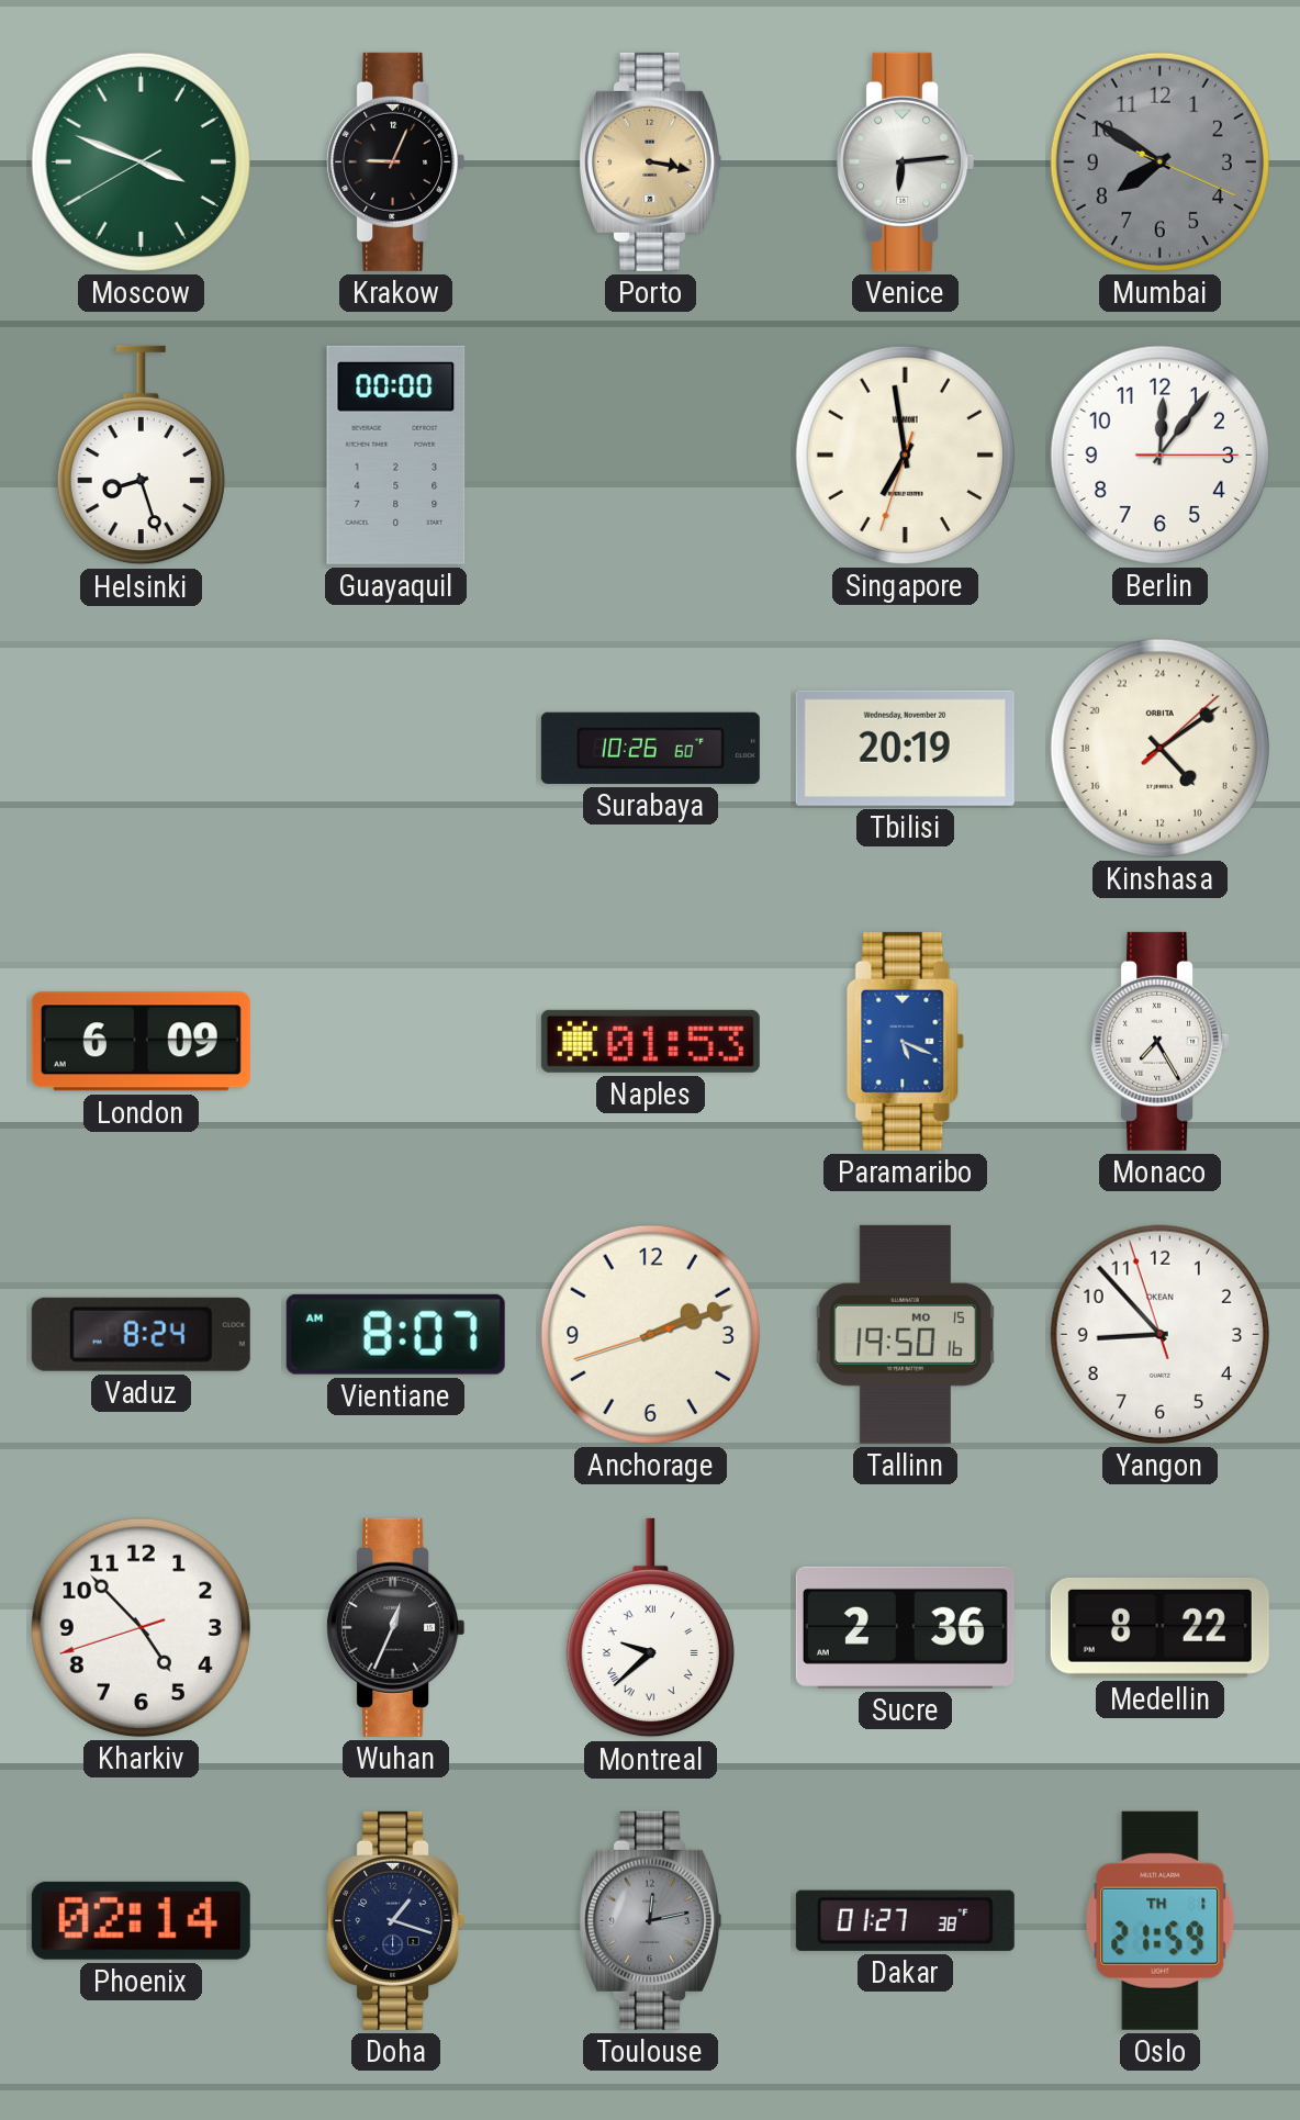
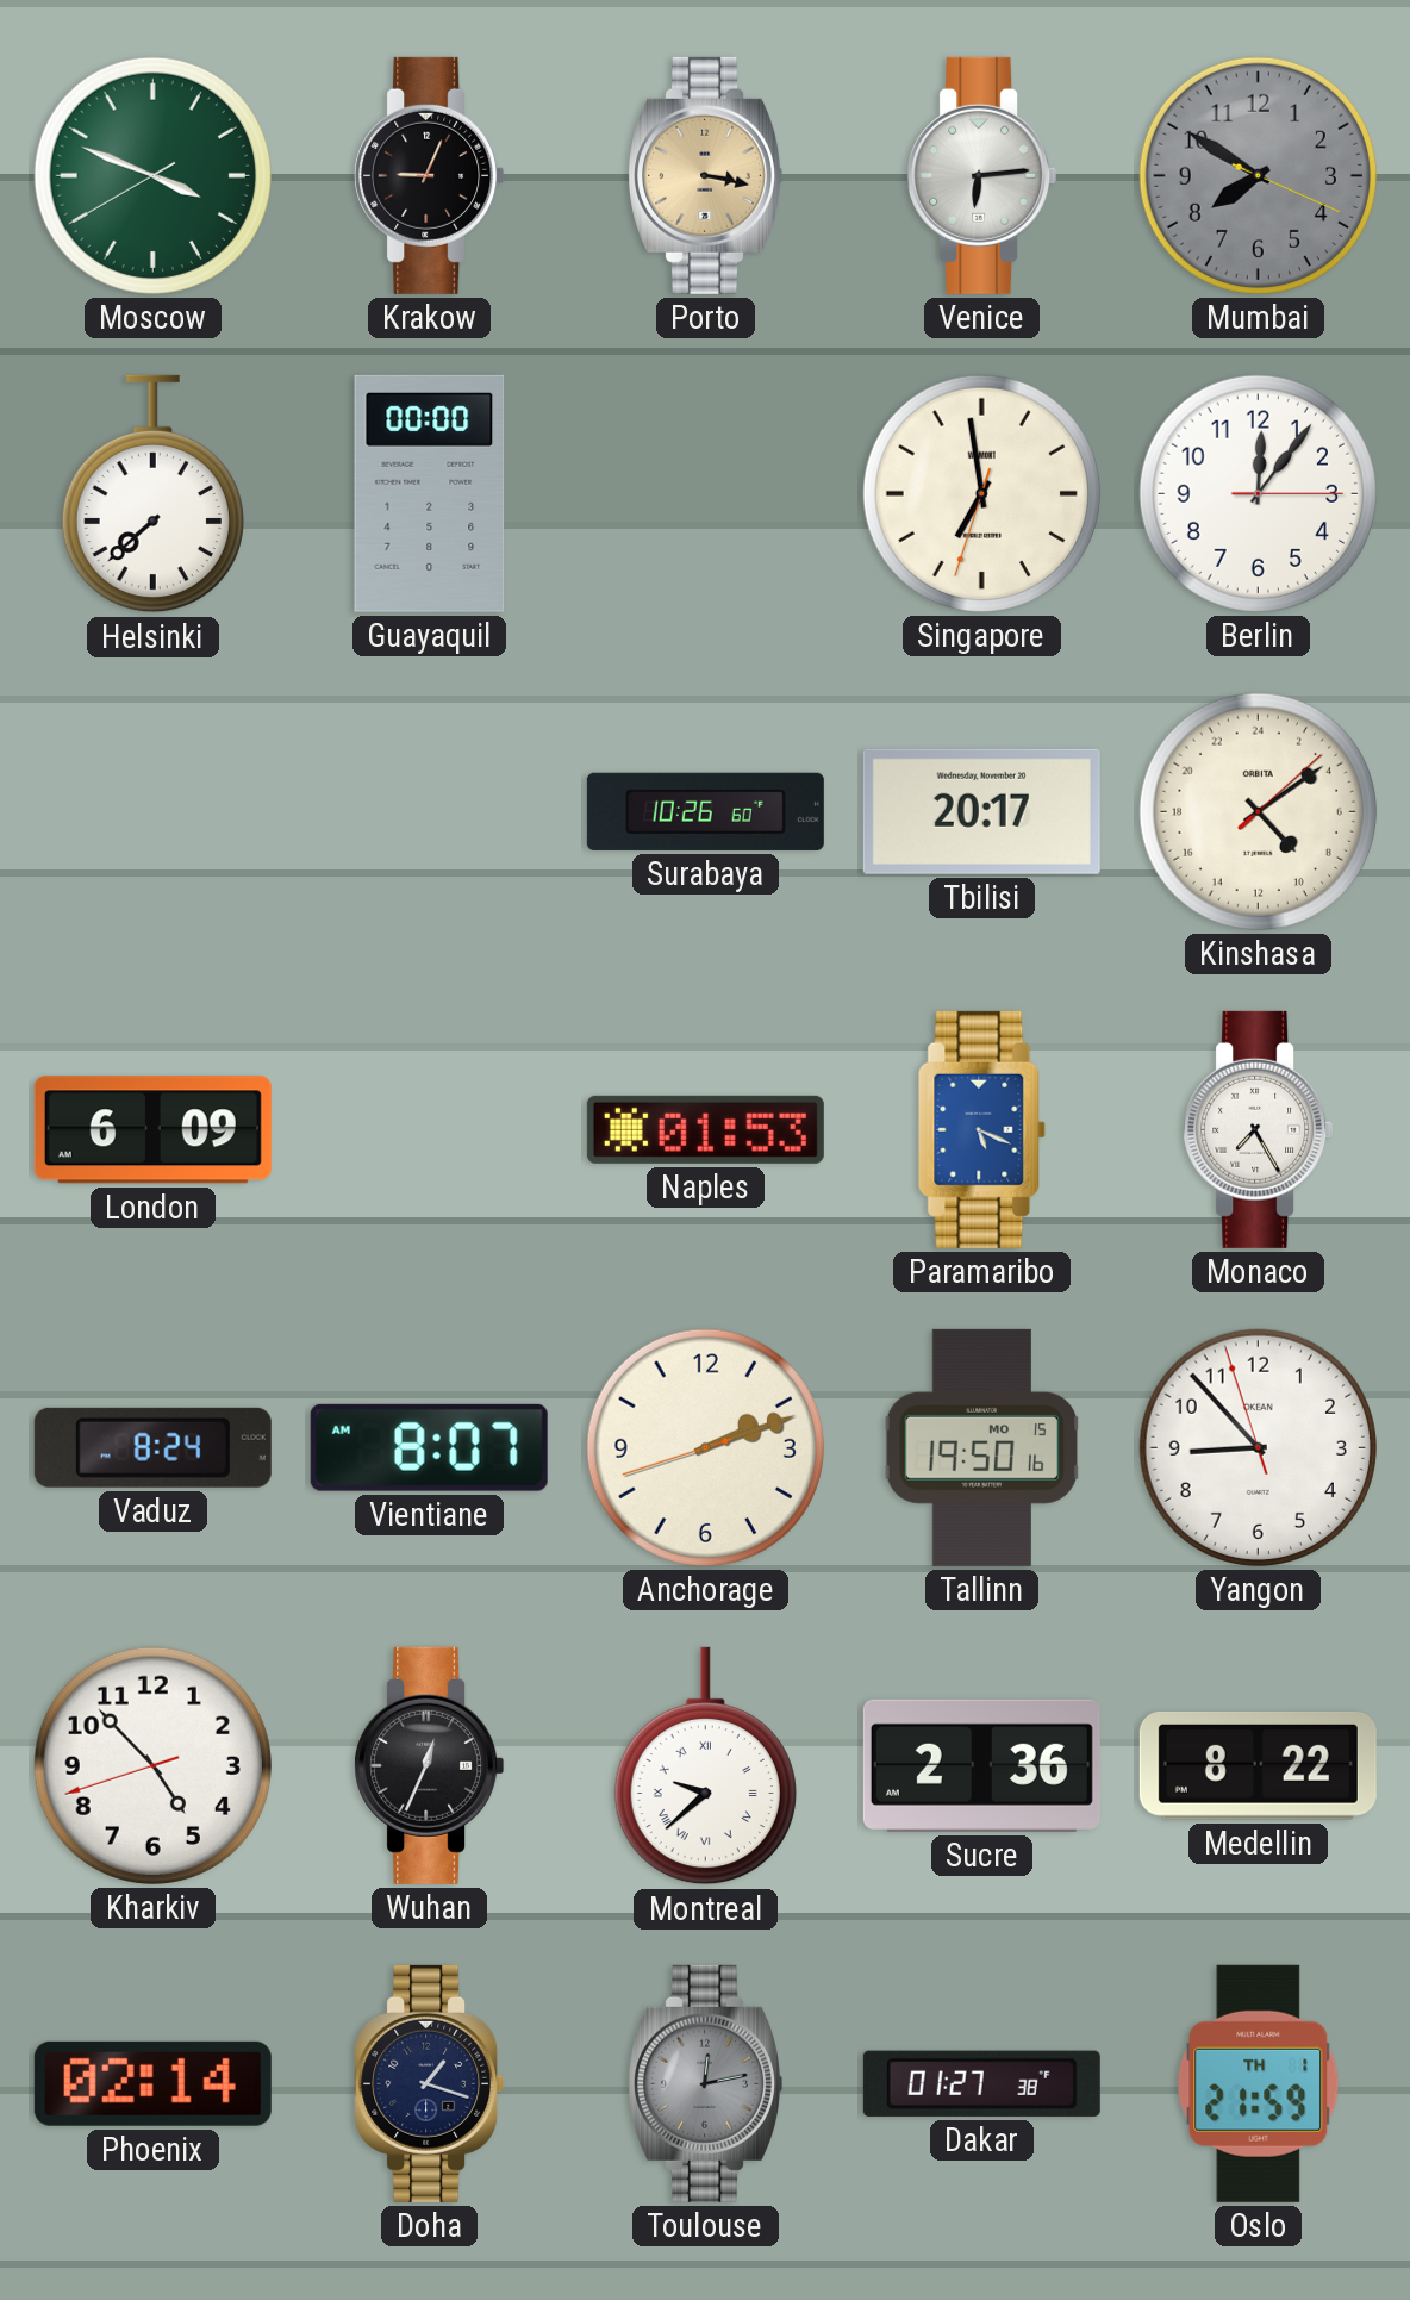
Helsinki: 8:27 -> 7:38
Tbilisi: 20:19 -> 20:17
